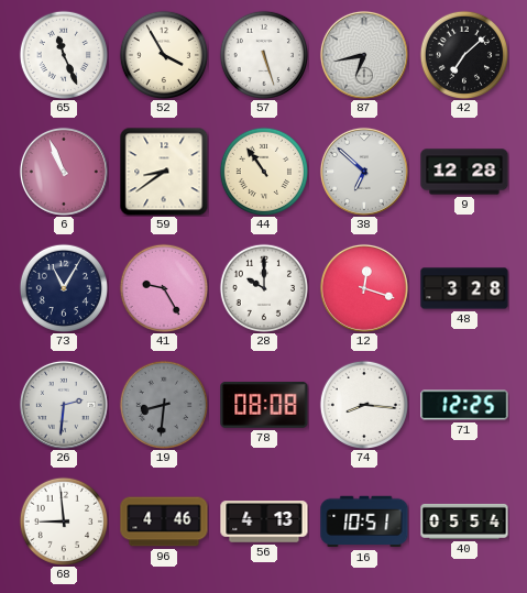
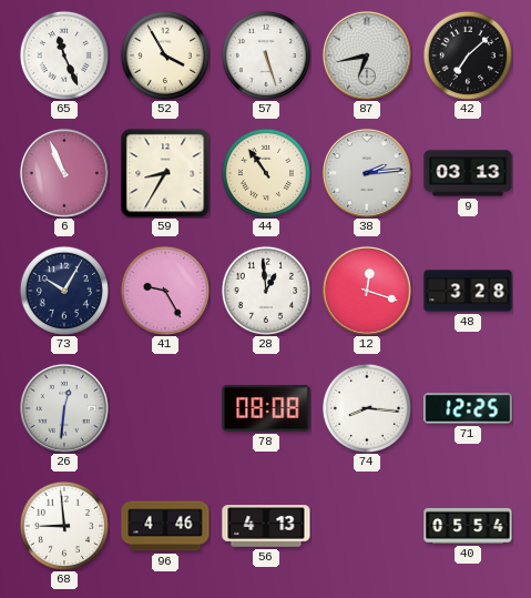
59: 8:39 -> 8:35
38: 6:52 -> 2:14
9: 12:28 -> 03:13
73: 11:05 -> 10:05
28: 10:00 -> 12:59
26: 2:31 -> 12:31
19: 8:31 -> none
16: 10:51 -> none
